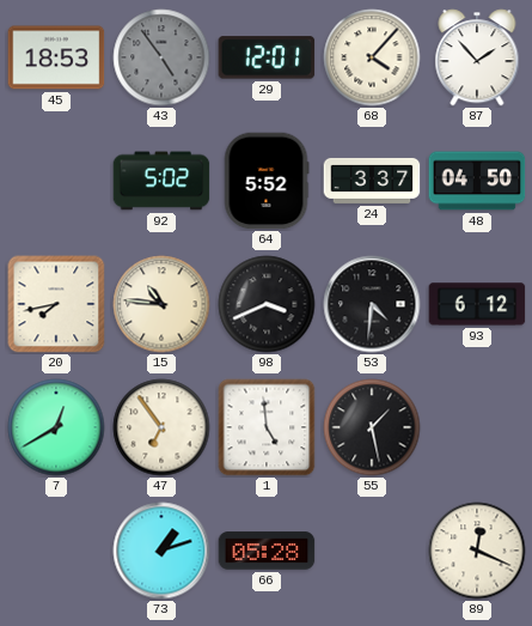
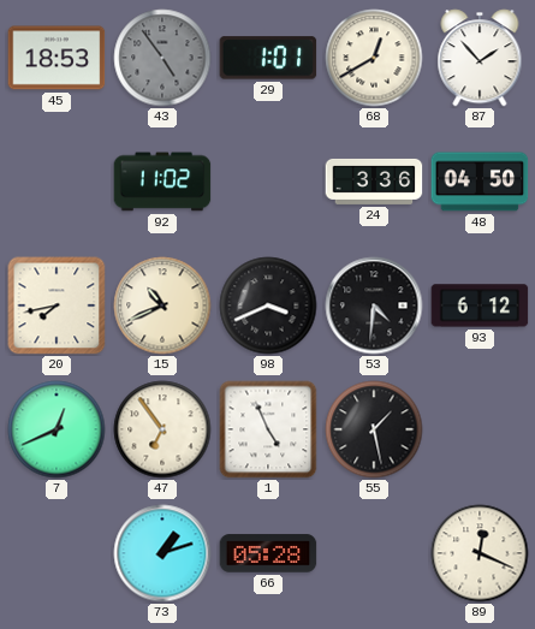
29: 12:01 -> 1:01
68: 4:07 -> 12:40
92: 5:02 -> 11:02
64: 5:52 -> none
24: 3:37 -> 3:36
15: 10:46 -> 10:41
7: 12:40 -> 12:41
1: 4:59 -> 4:56
